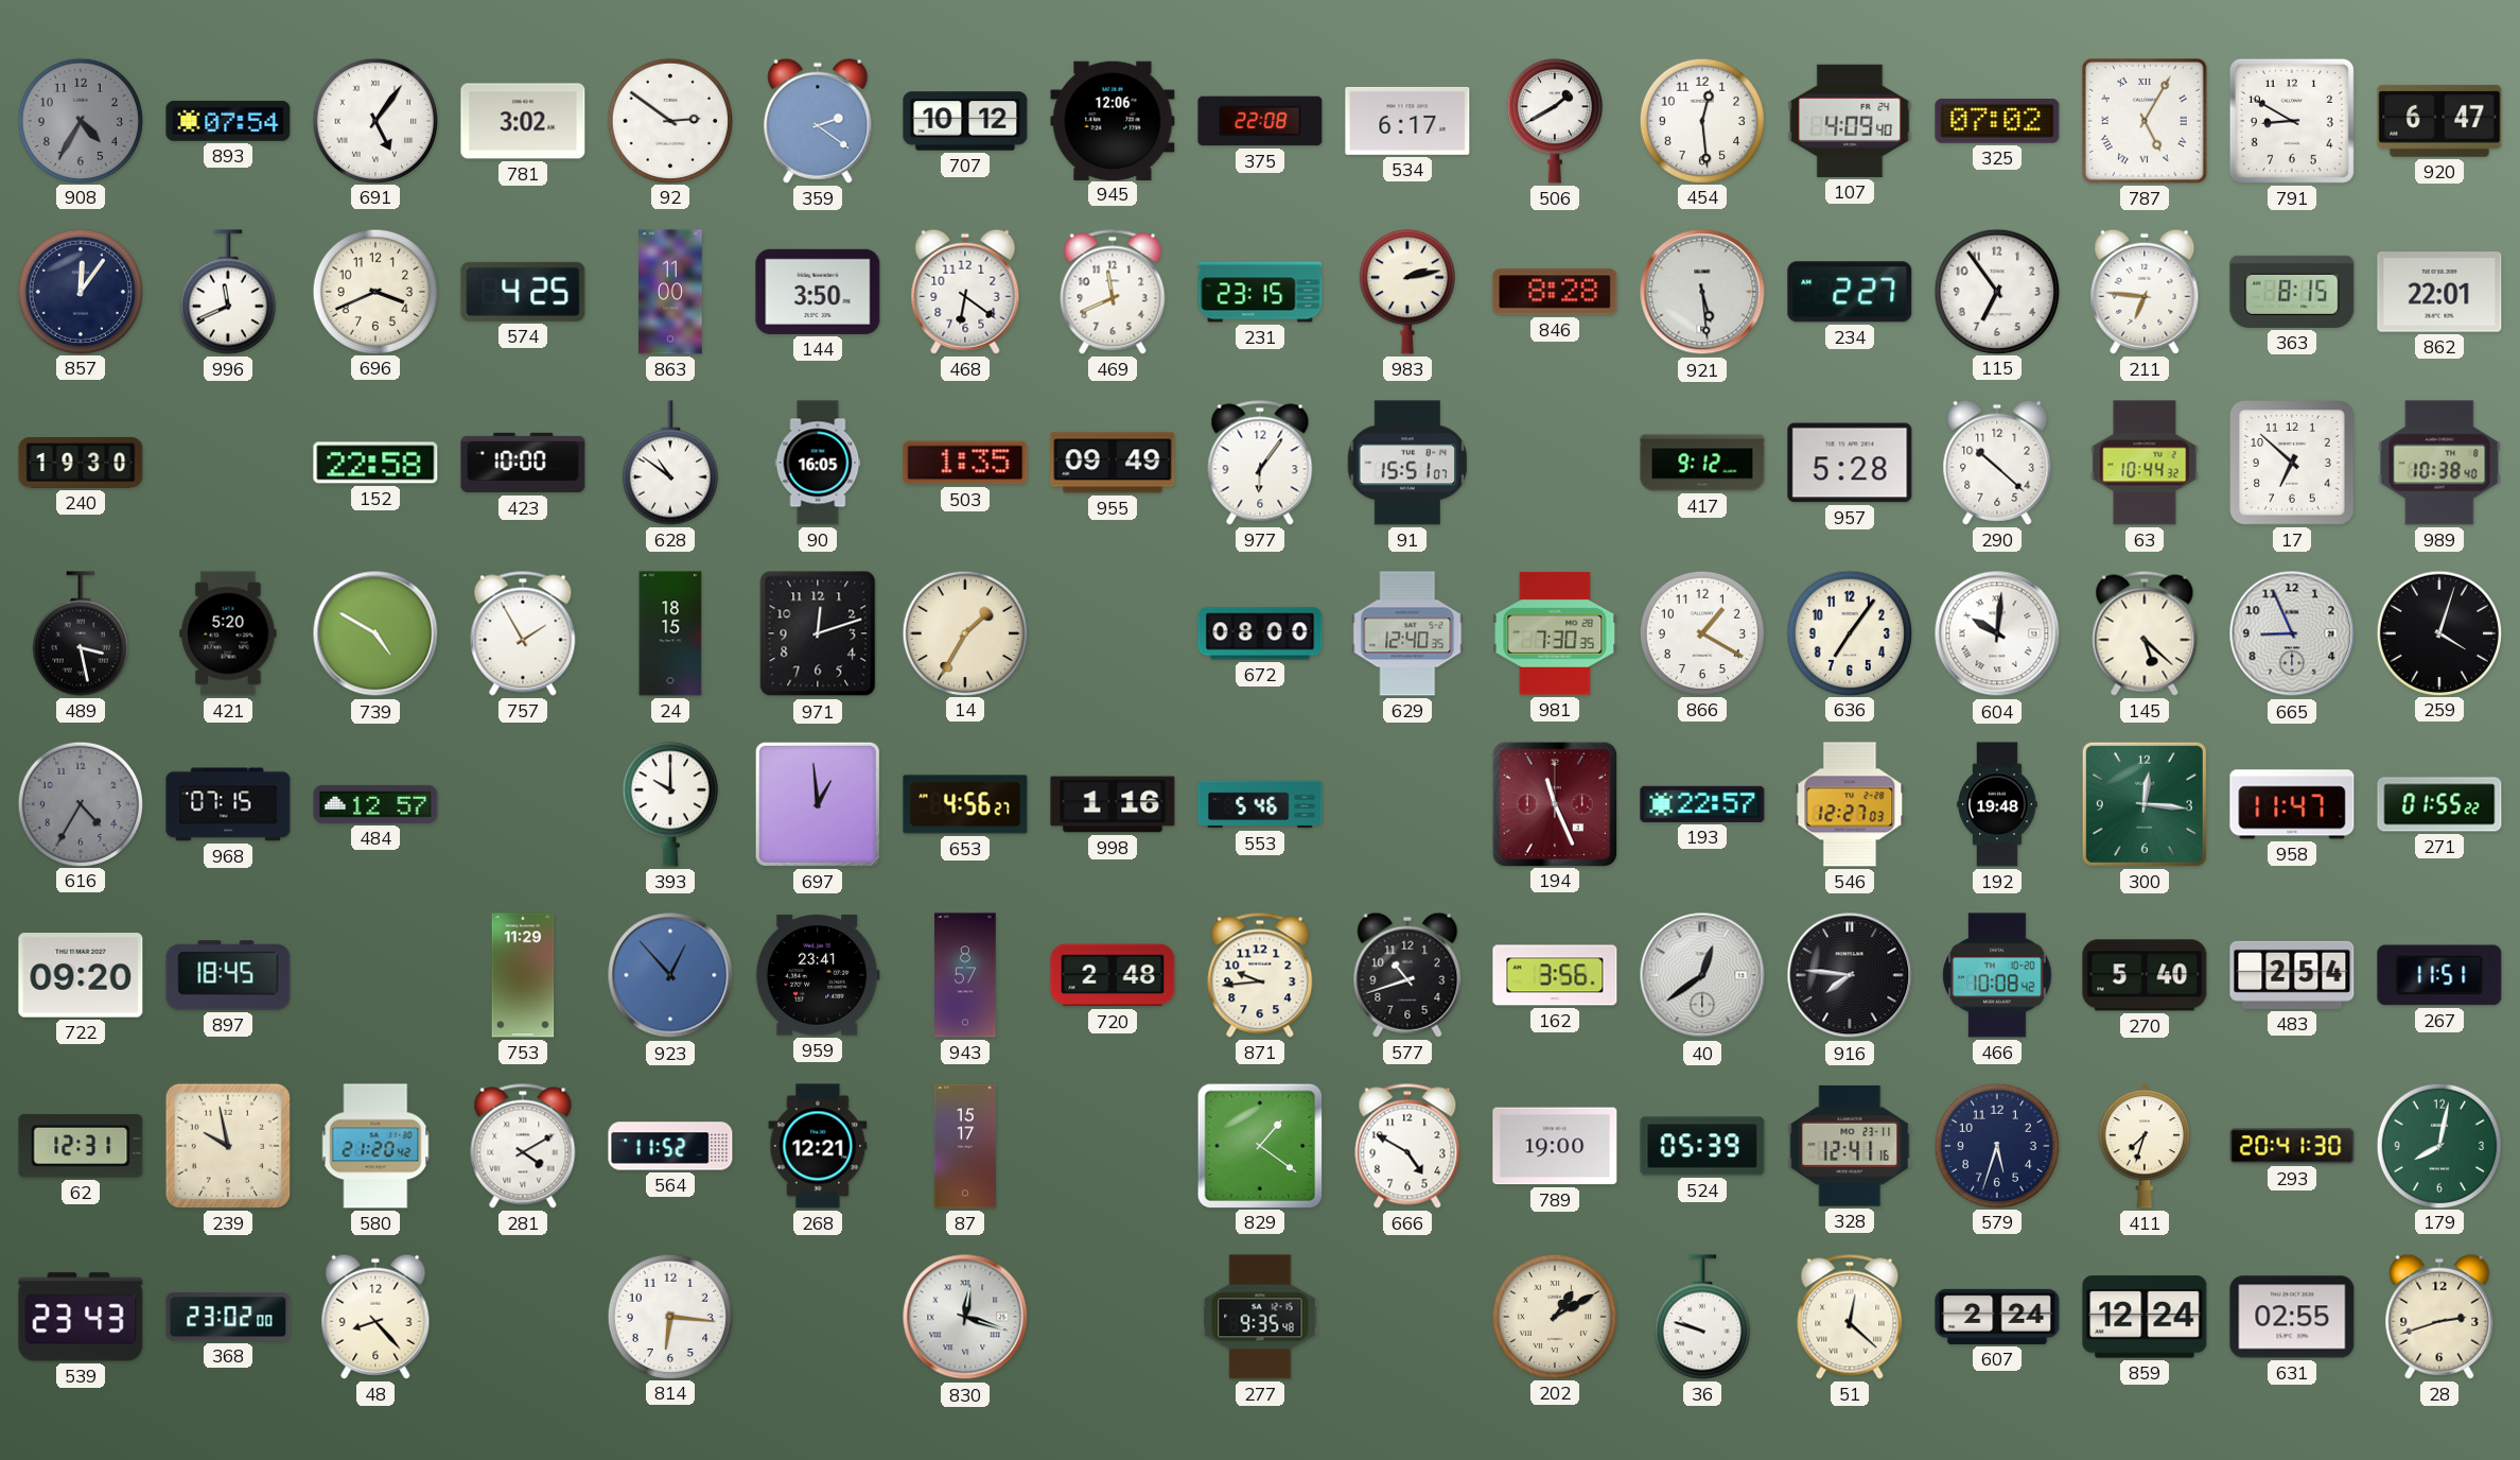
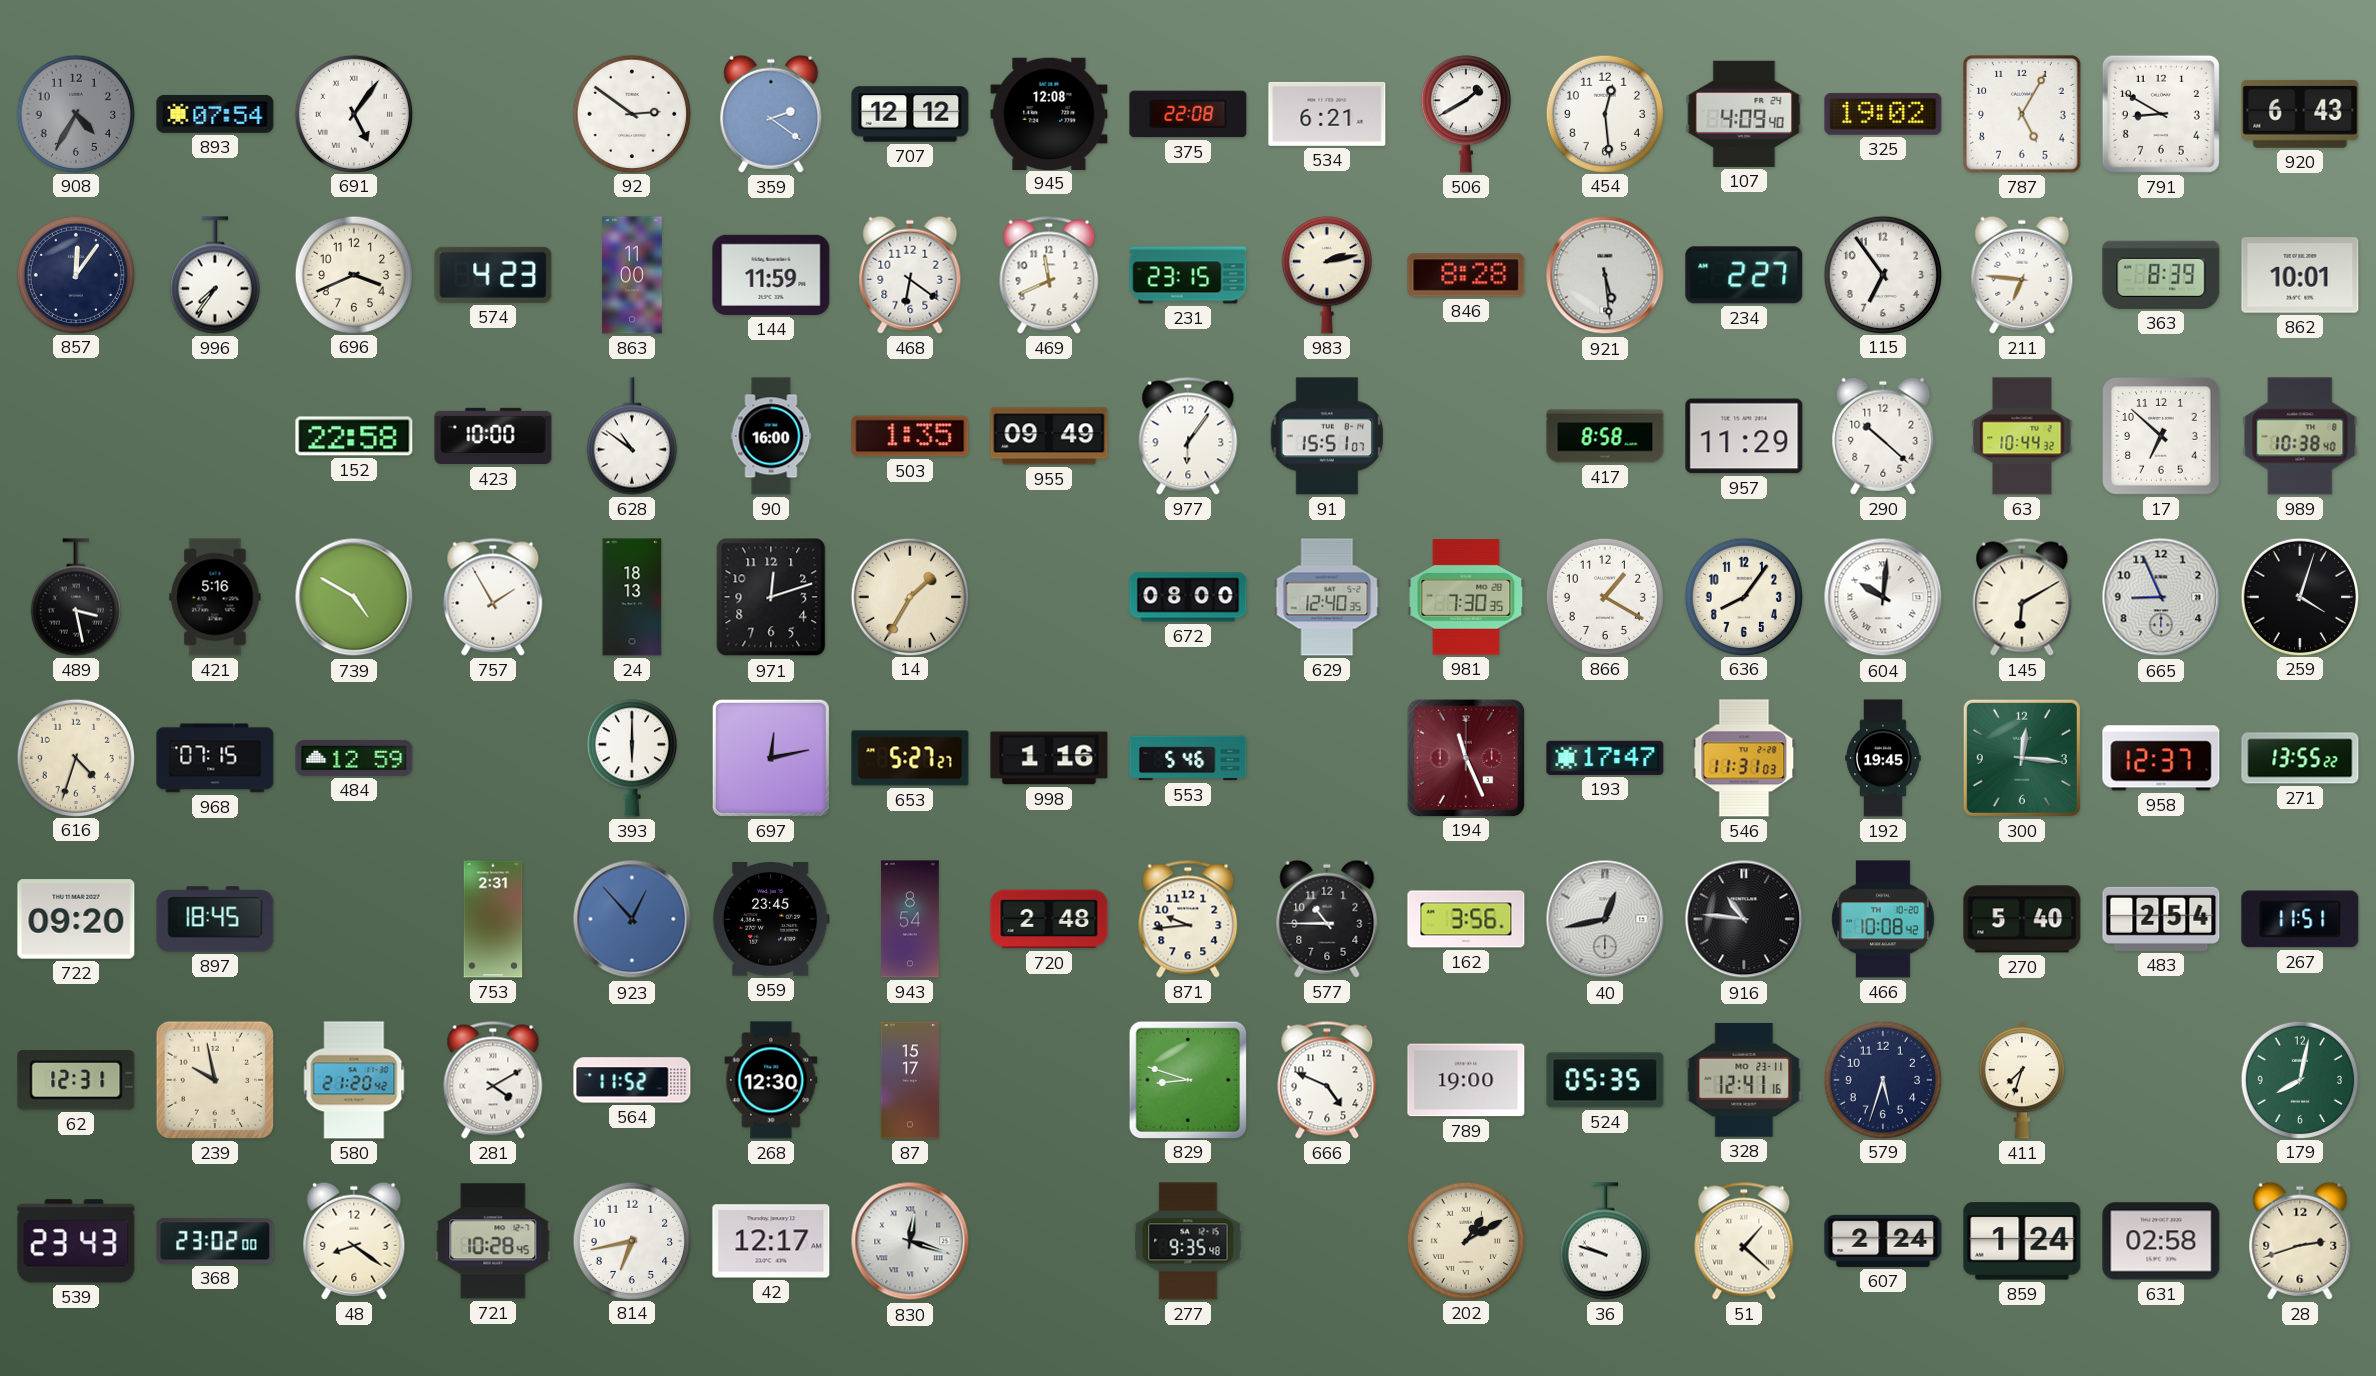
781: 3:02 -> none
707: 10:12 -> 12:12
945: 12:06 -> 12:08
534: 6:17 -> 6:21
325: 07:02 -> 19:02
787 numerals: Roman -> Arabic
920: 6:47 -> 6:43
996: 11:41 -> 7:36
574: 4:25 -> 4:23
144: 3:50 -> 11:59
363: 8:15 -> 8:39
862: 22:01 -> 10:01
240: 19:30 -> none
90: 16:05 -> 16:00
417: 9:12 -> 8:58
957: 5:28 -> 11:29
421: 5:20 -> 5:16
24: 18:15 -> 18:13
636: 7:06 -> 8:06
145: 5:22 -> 6:10
616: 4:35 -> 4:33
616 dial: grey -> cream
484: 12:57 -> 12:59
393: 10:00 -> 6:00
697: 12:59 -> 12:13
653: 4:56 -> 5:27
193: 22:57 -> 17:47
546: 12:27 -> 11:31
192: 19:48 -> 19:45
958: 11:47 -> 12:37
271: 01:55 -> 13:55
753: 11:29 -> 2:31
959: 23:41 -> 23:45
943: 8:57 -> 8:54
577: 10:42 -> 10:45
40: 12:39 -> 12:43
916: 7:46 -> 10:46
268: 12:21 -> 12:30
829: 1:21 -> 8:48
666: 4:50 -> 4:49
524: 05:39 -> 05:35
293: 20:41 -> none
48: 8:23 -> 8:21
721: none -> 10:28
814: 6:16 -> 6:43
42: none -> 12:17
51: 12:22 -> 1:22
859: 12:24 -> 1:24
631: 02:55 -> 02:58
